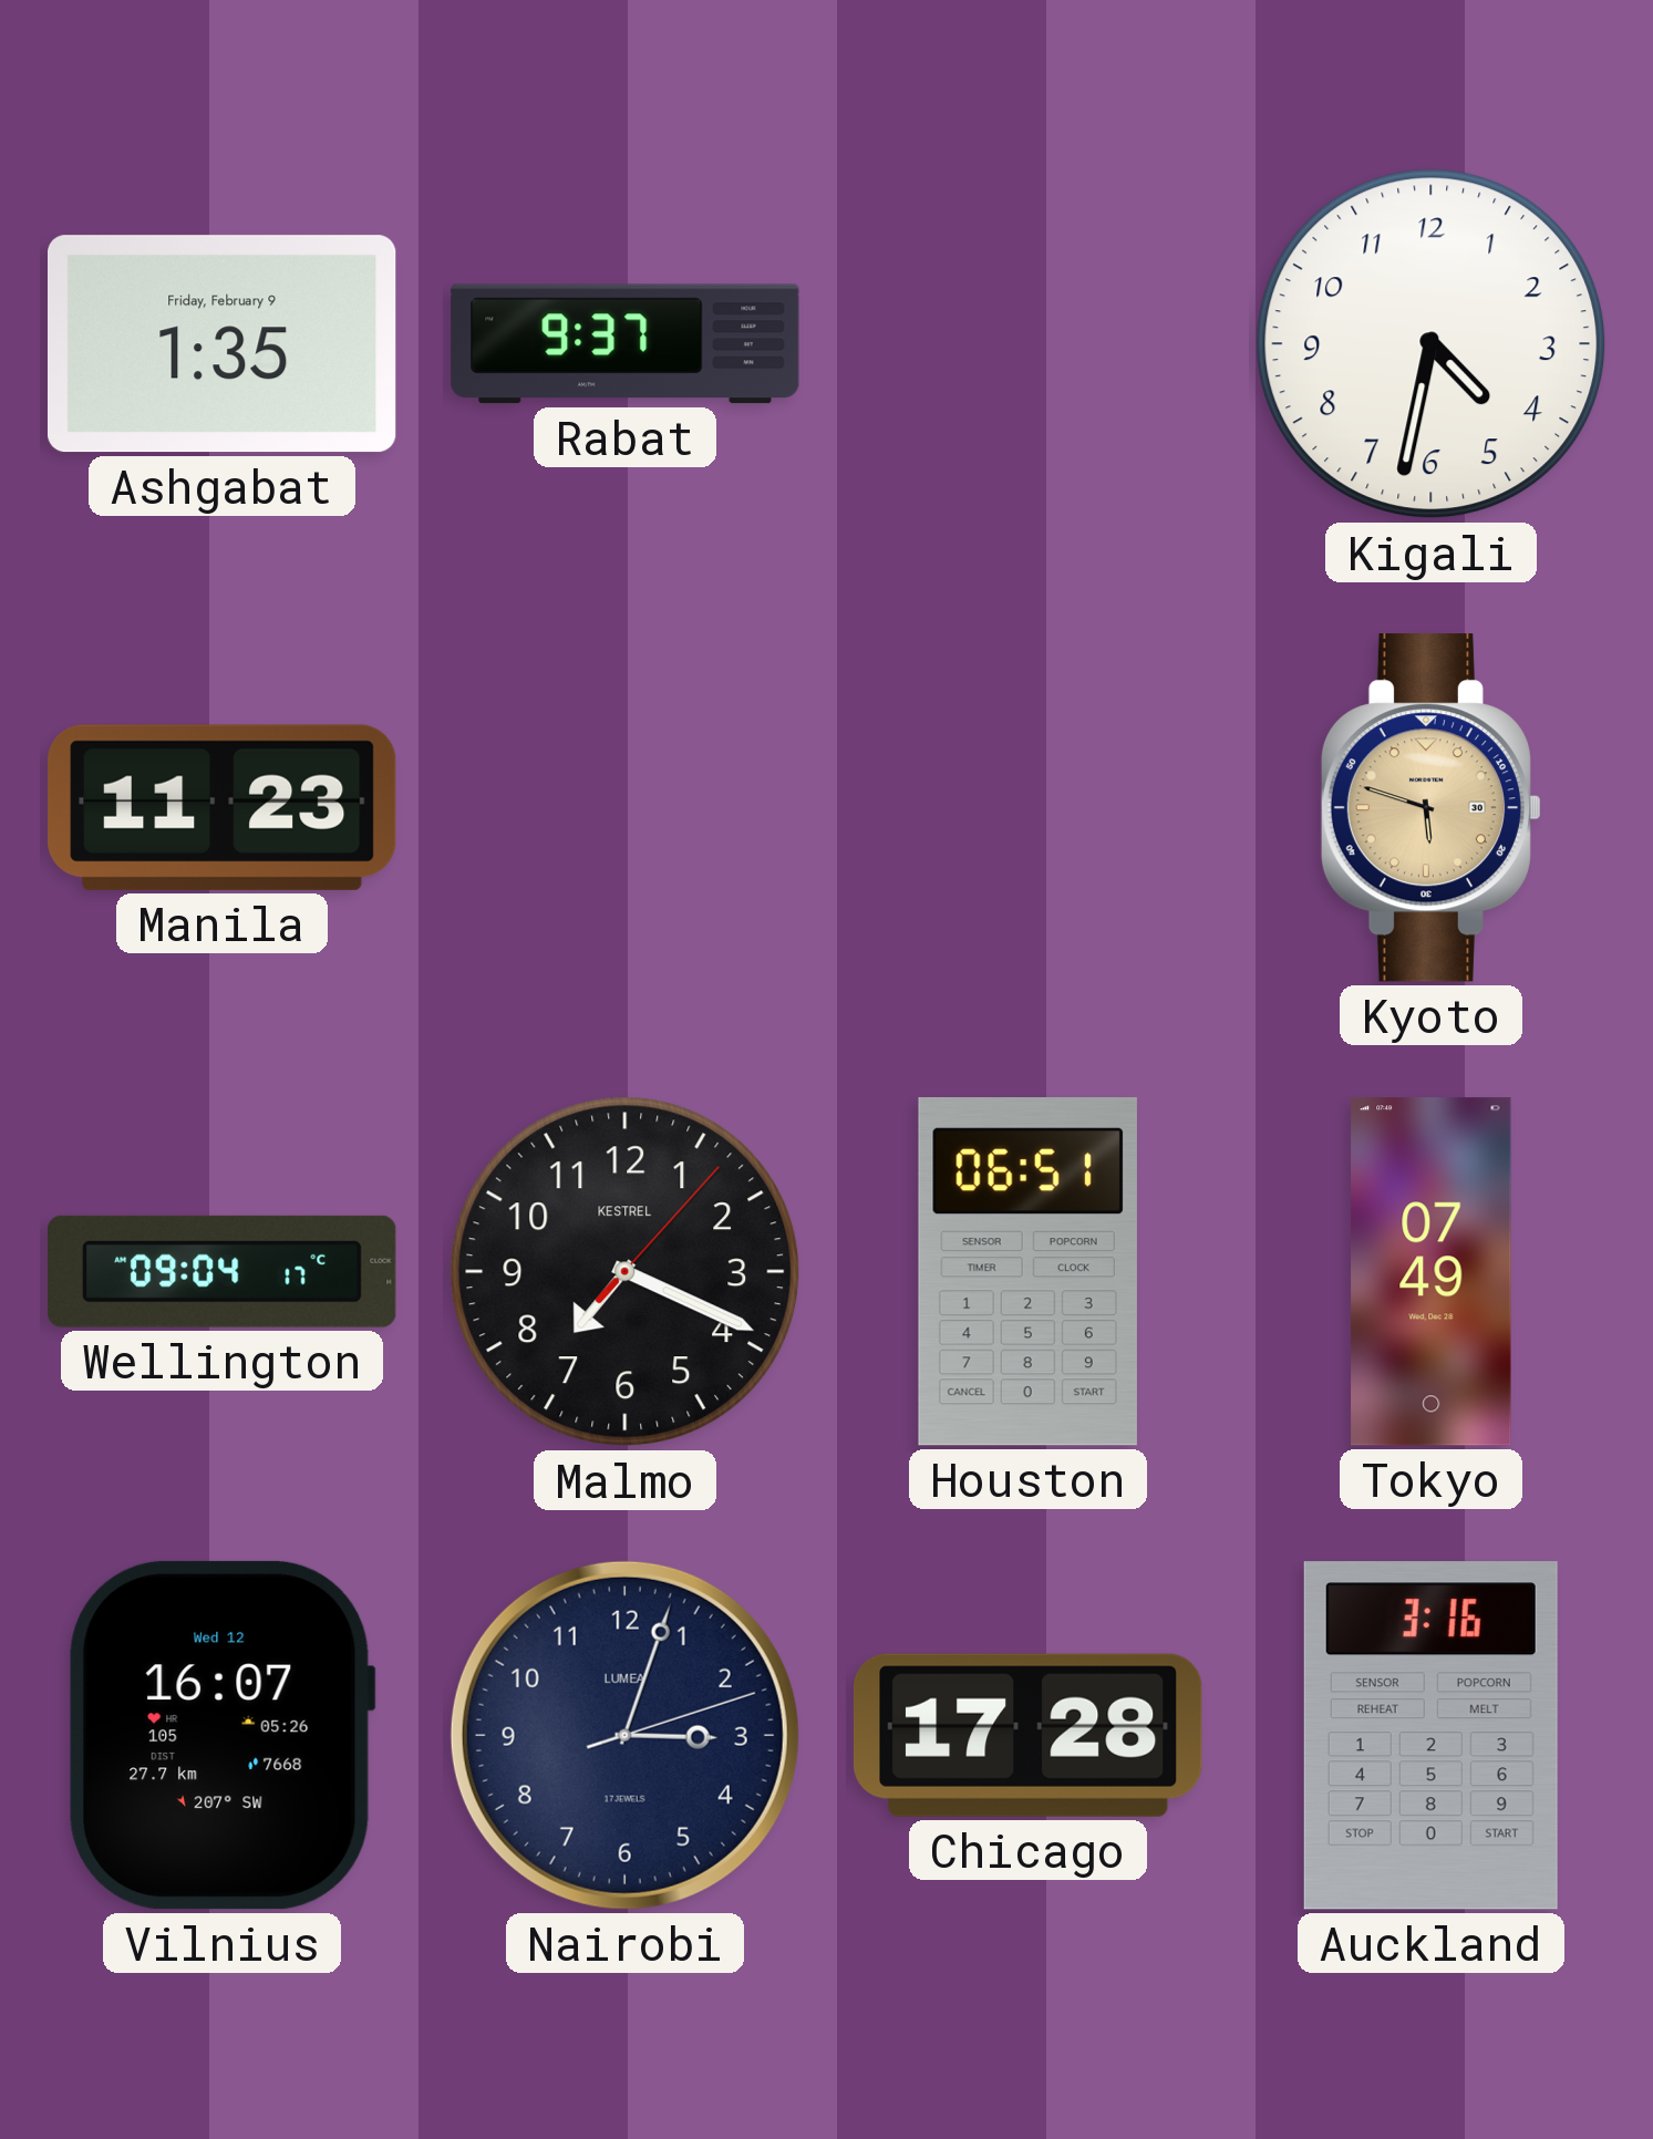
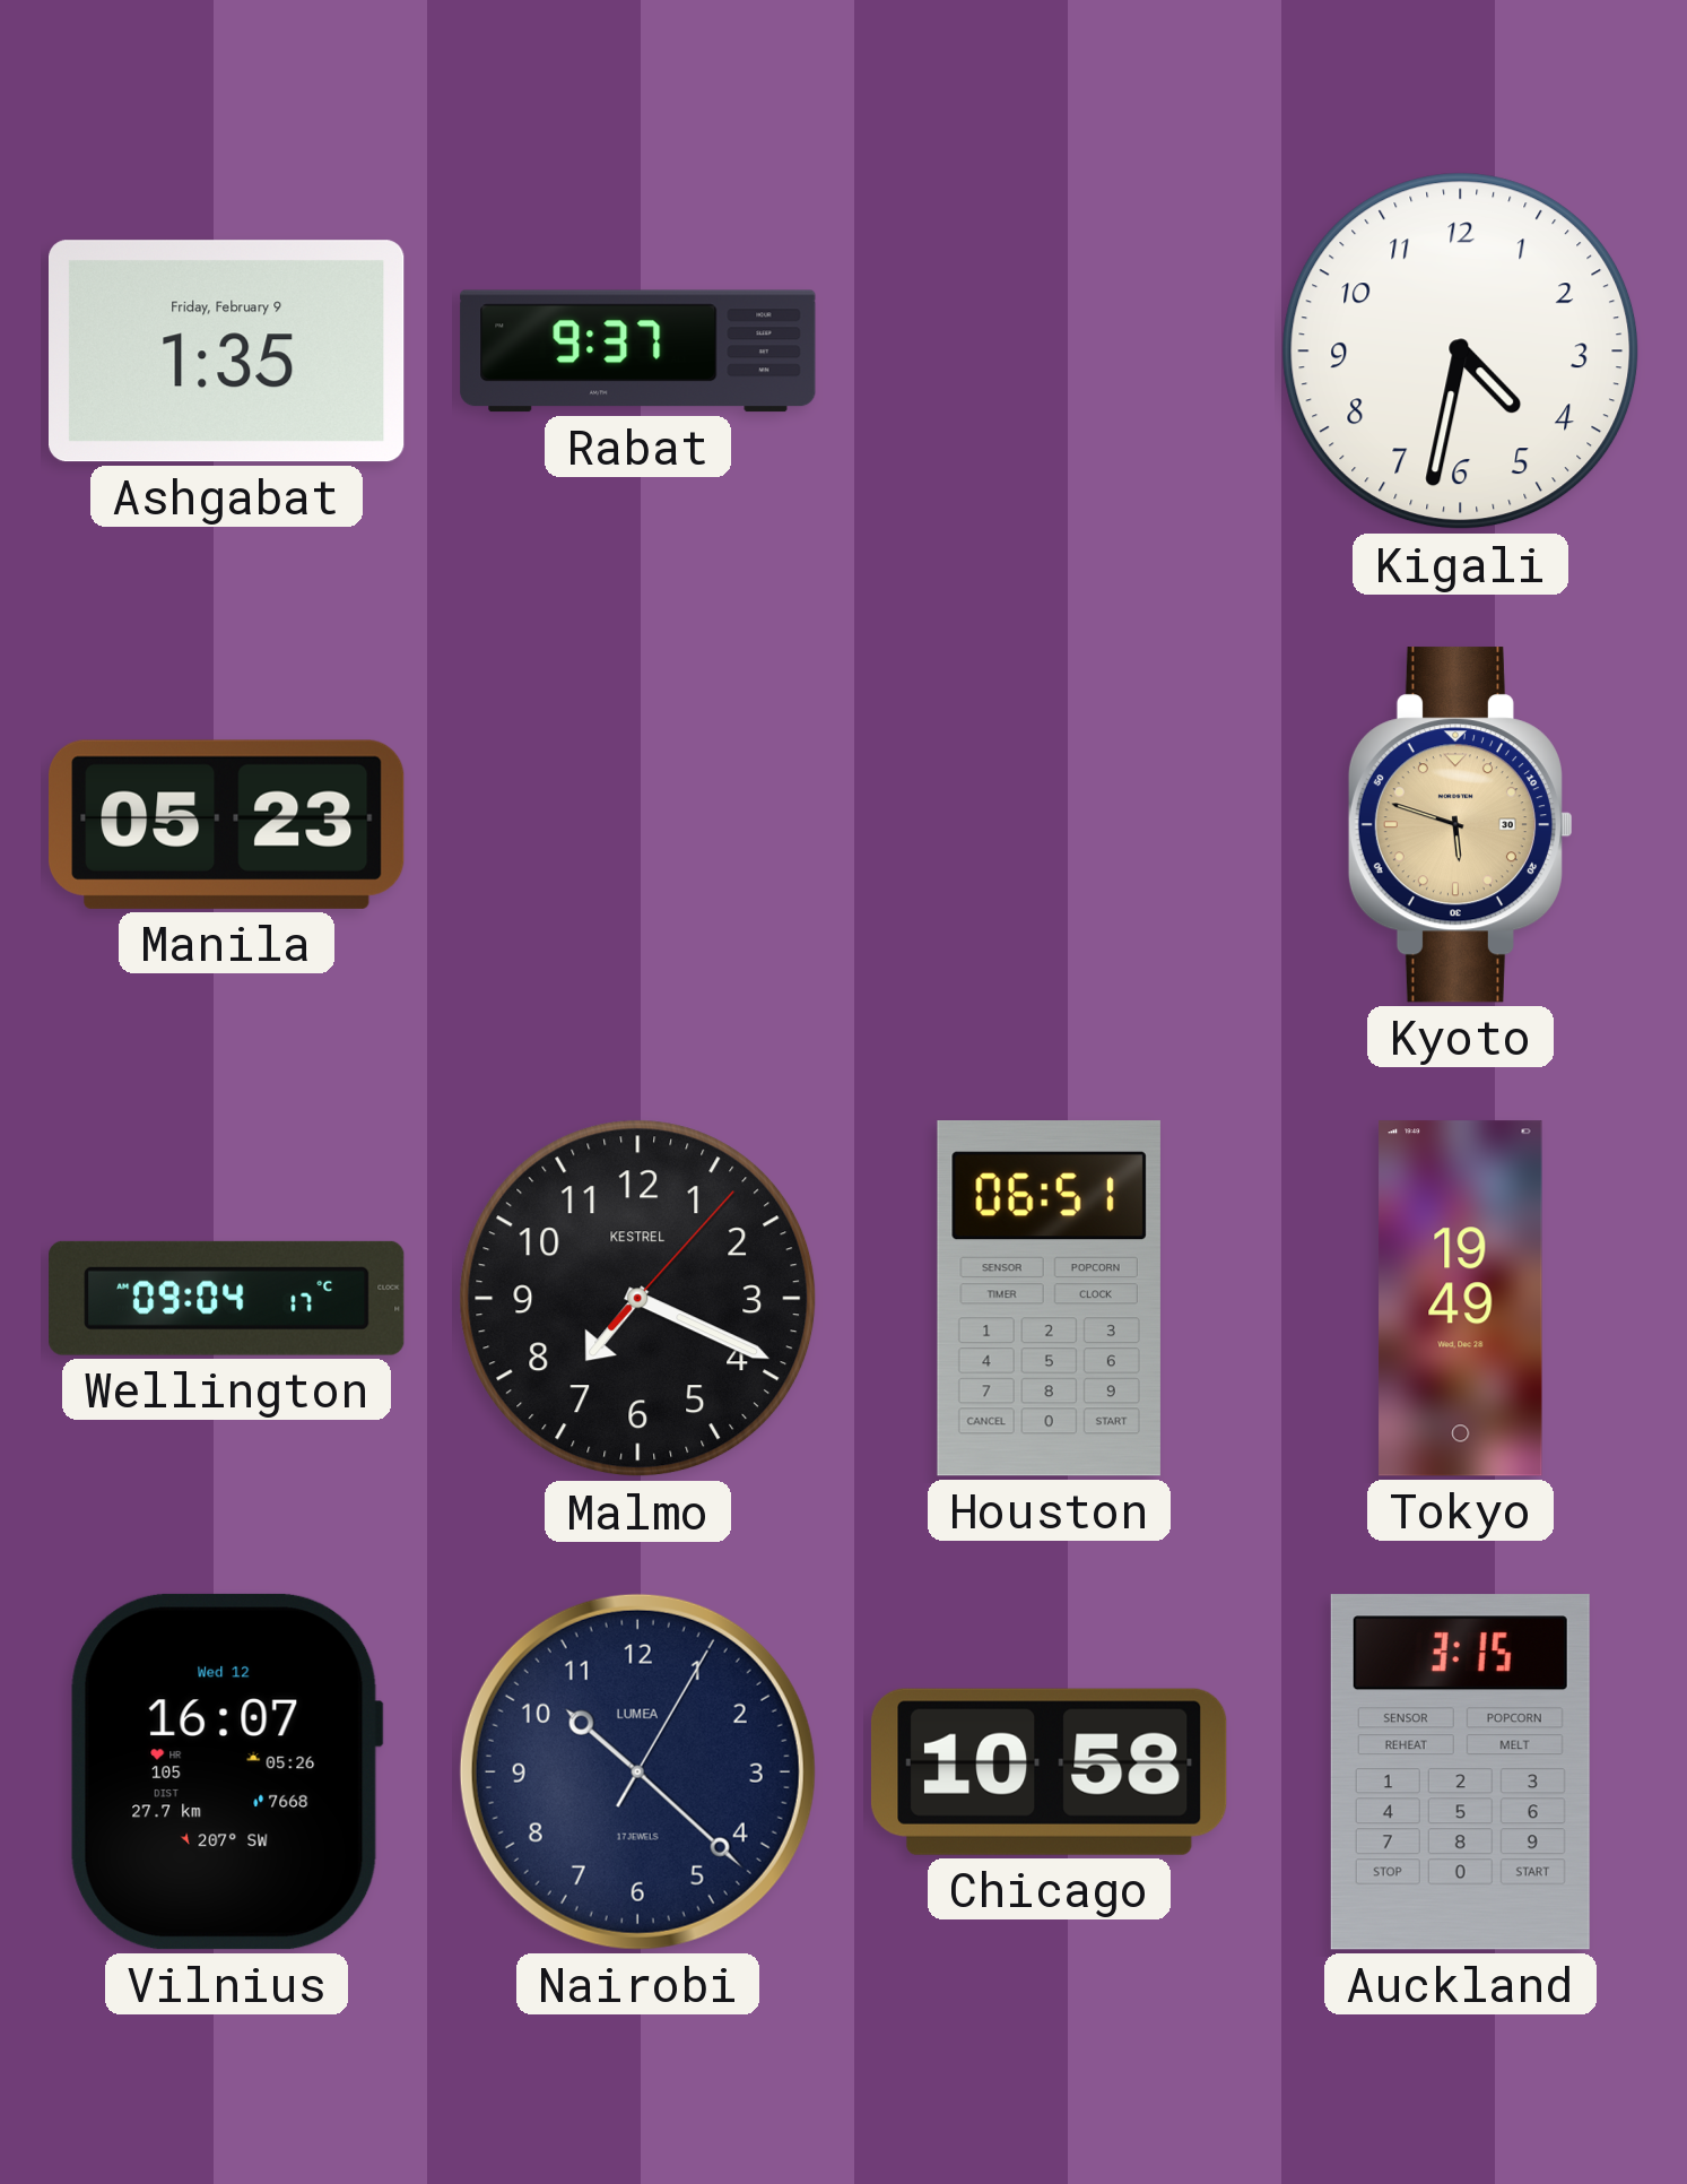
Manila: 11:23 -> 05:23
Tokyo: 07:49 -> 19:49
Nairobi: 3:03 -> 10:22
Chicago: 17:28 -> 10:58
Auckland: 3:16 -> 3:15
